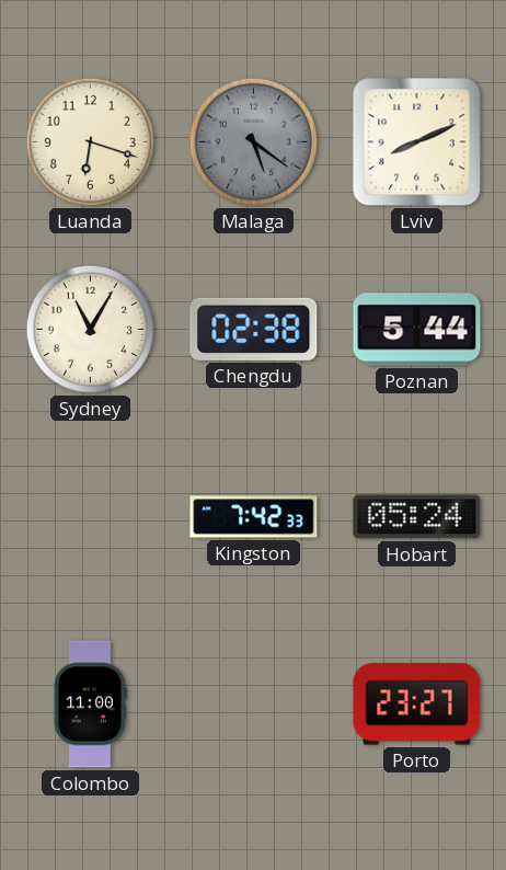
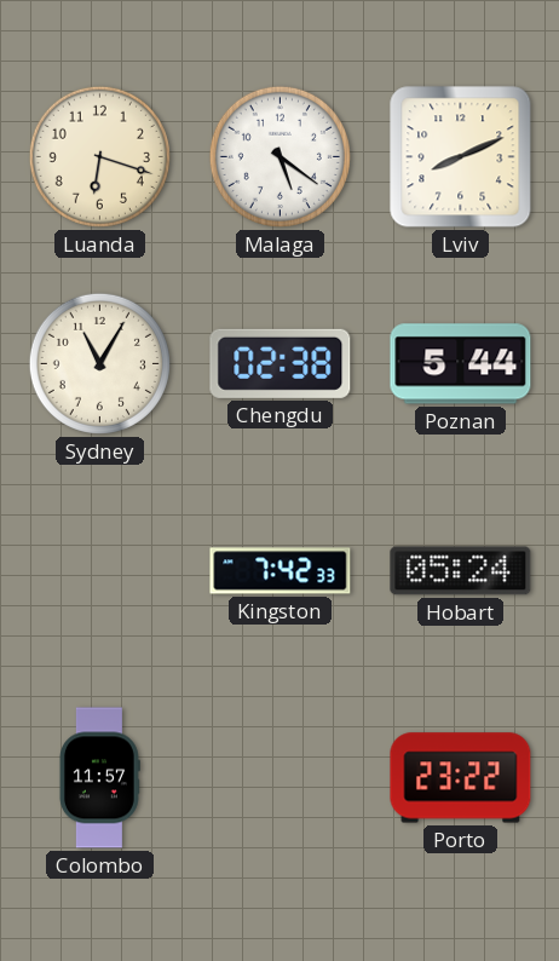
Malaga dial: grey -> white
Colombo: 11:00 -> 11:57
Porto: 23:27 -> 23:22
